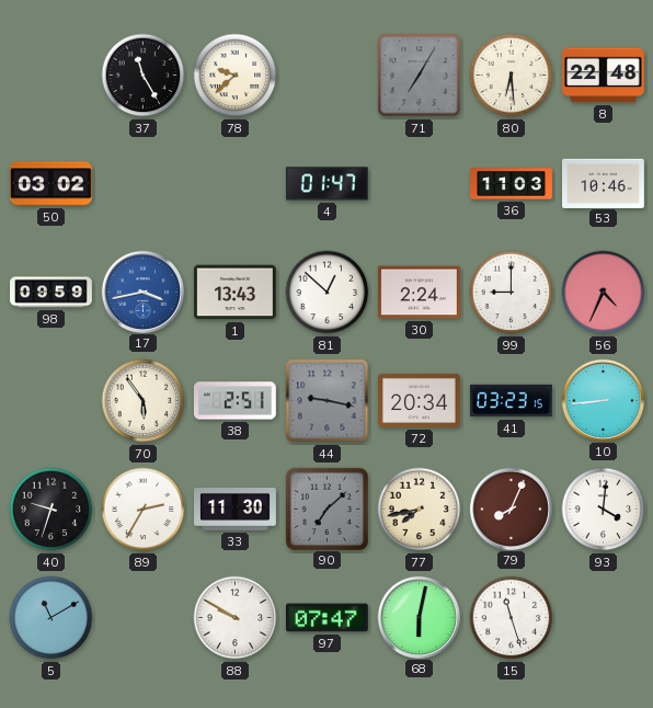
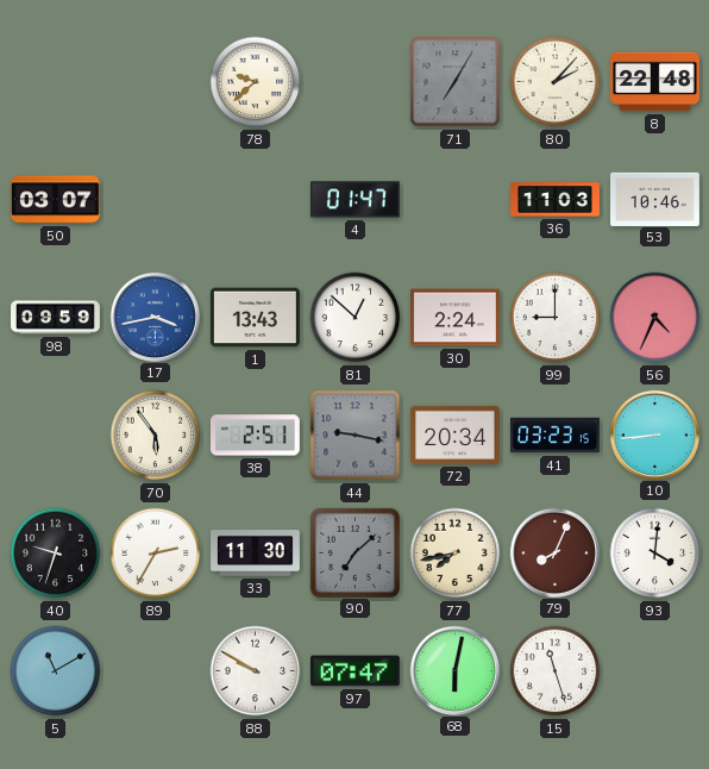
37: 11:25 -> none
80: 6:29 -> 2:07
50: 03:02 -> 03:07
